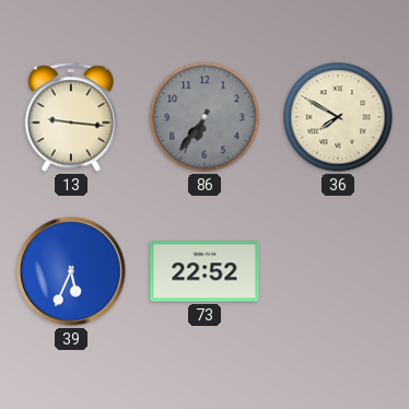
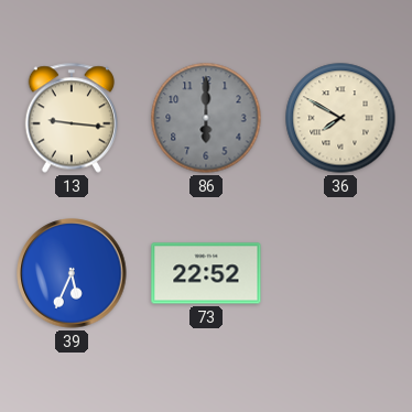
86: 6:36 -> 6:00
